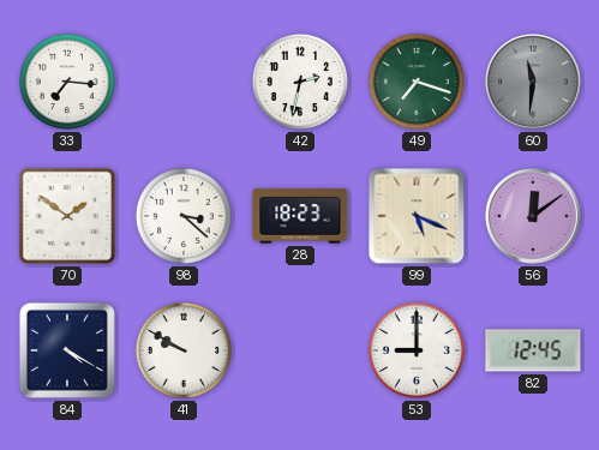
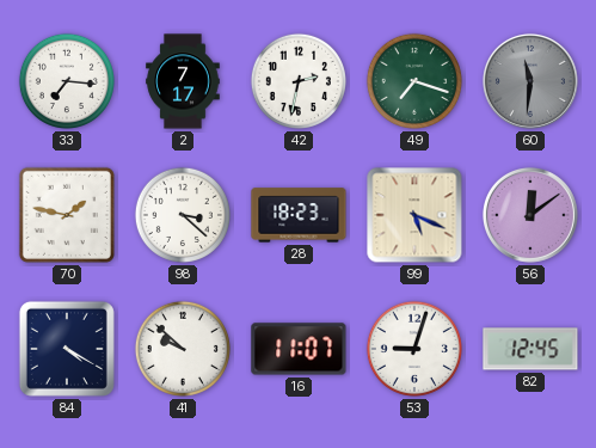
2: none -> 7:17
70: 1:51 -> 1:47
41: 9:50 -> 9:52
16: none -> 11:07
53: 9:00 -> 9:03
